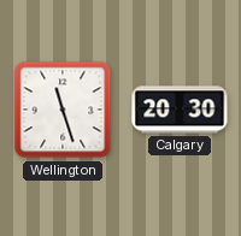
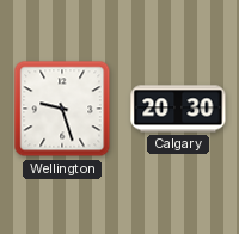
Wellington: 11:27 -> 9:27
